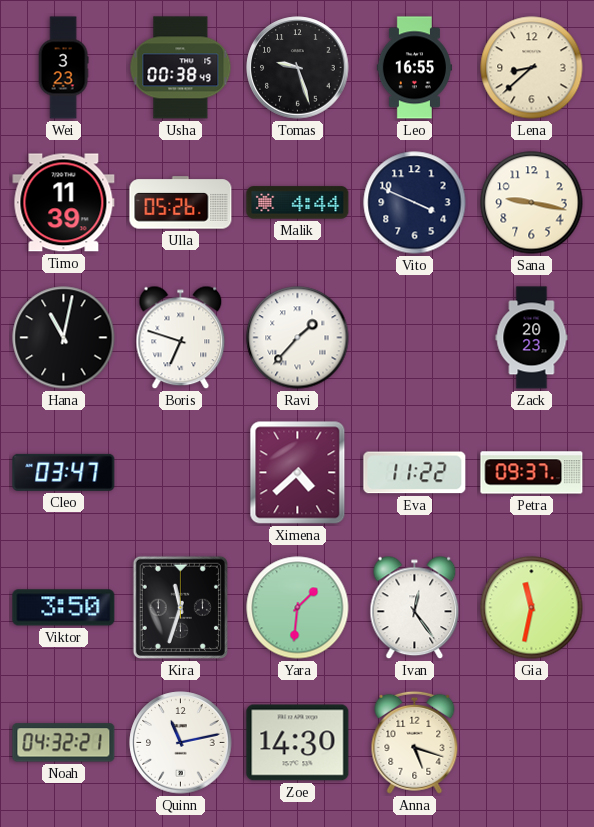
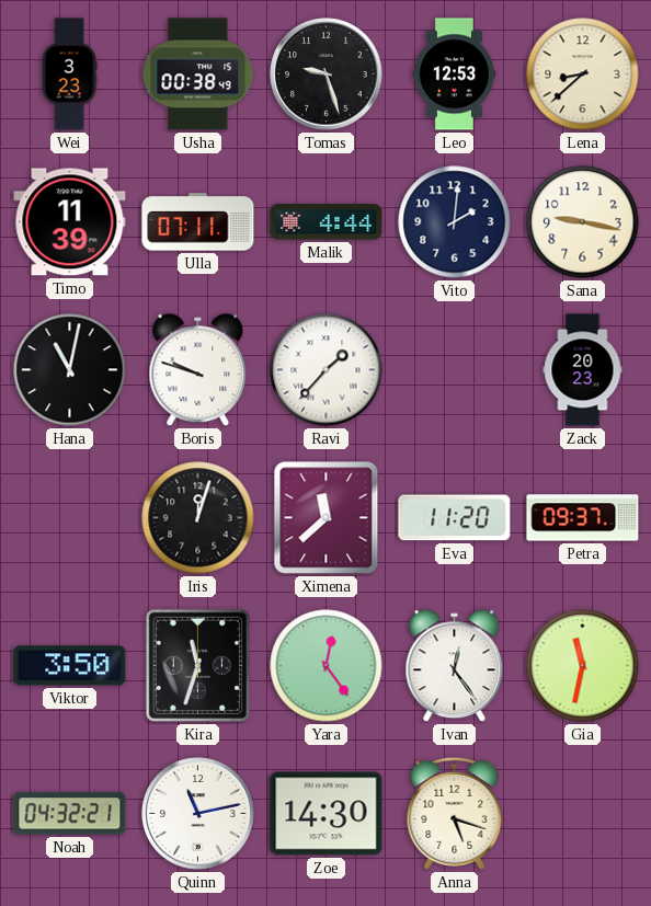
Leo: 16:55 -> 12:53
Ulla: 05:26 -> 07:11
Vito: 3:49 -> 2:01
Boris: 6:48 -> 9:48
Cleo: 03:47 -> none
Iris: none -> 12:03
Ximena: 4:38 -> 11:38
Eva: 11:22 -> 11:20
Yara: 1:31 -> 12:24
